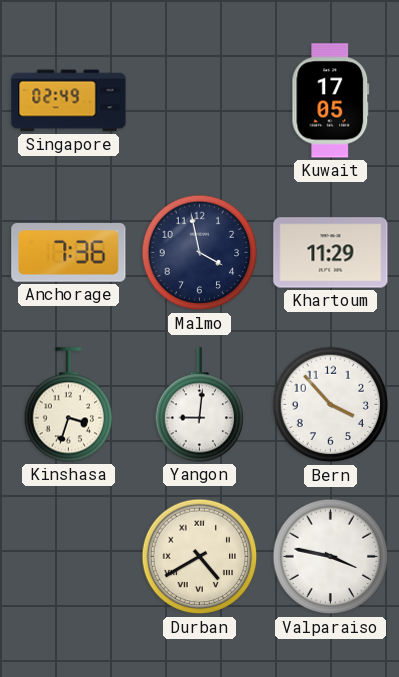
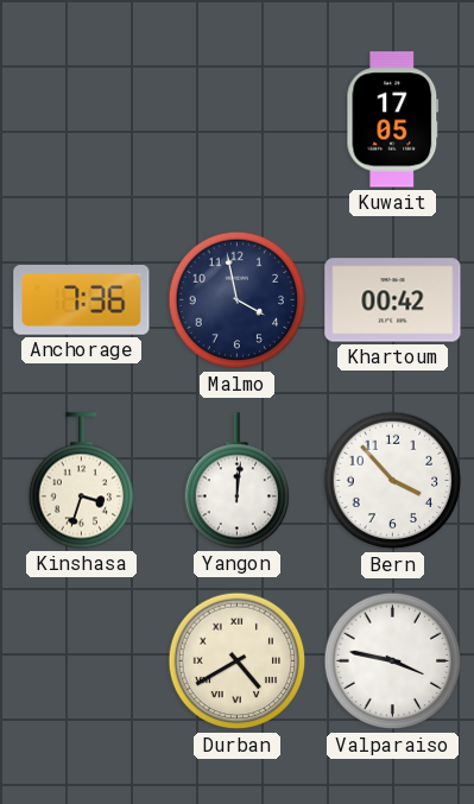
Singapore: 02:49 -> none
Khartoum: 11:29 -> 00:42
Yangon: 9:01 -> 12:01
